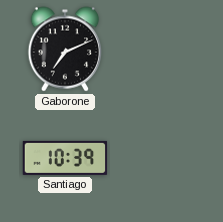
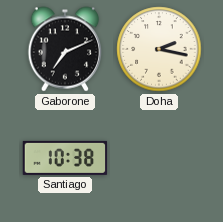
Doha: none -> 2:17
Santiago: 10:39 -> 10:38
